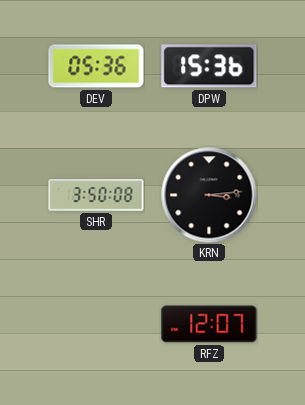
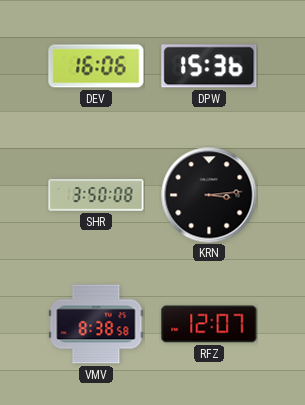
DEV: 05:36 -> 16:06
VMV: none -> 8:38
